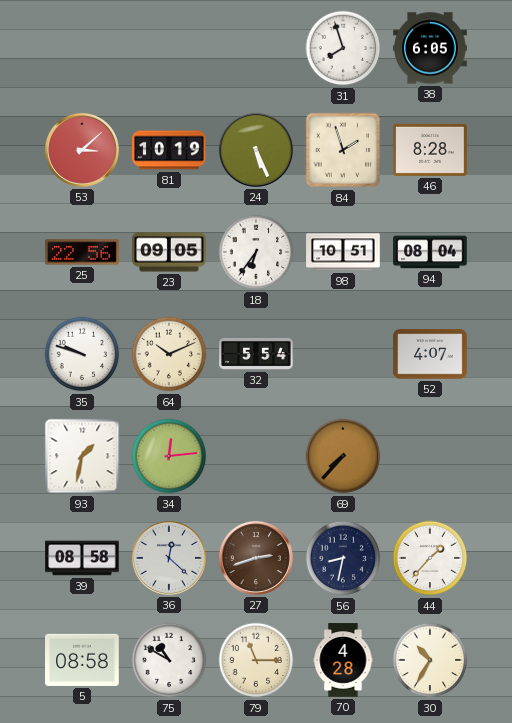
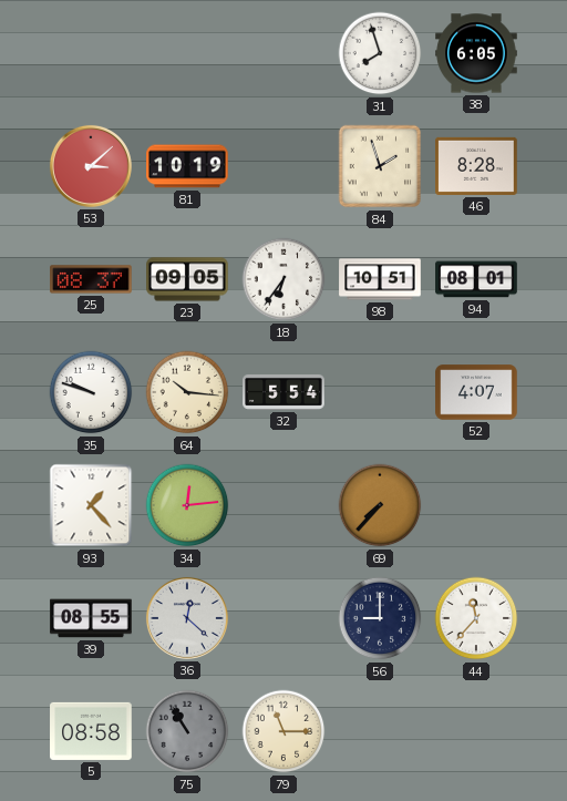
24: 5:26 -> none
25: 22:56 -> 08:37
94: 08:04 -> 08:01
64: 10:11 -> 10:16
93: 1:32 -> 1:23
39: 08:58 -> 08:55
27: 2:42 -> none
56: 8:32 -> 9:00
44: 1:37 -> 11:37
75: 10:50 -> 10:55
75 dial: white -> grey
70: 4:28 -> none
30: 10:35 -> none
